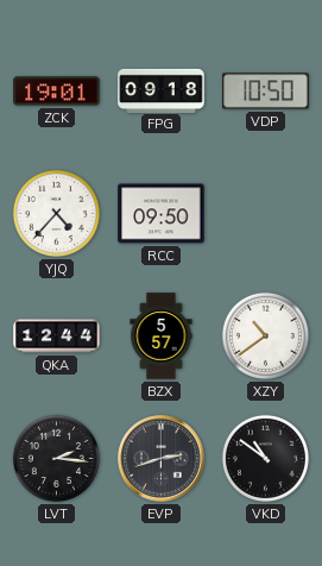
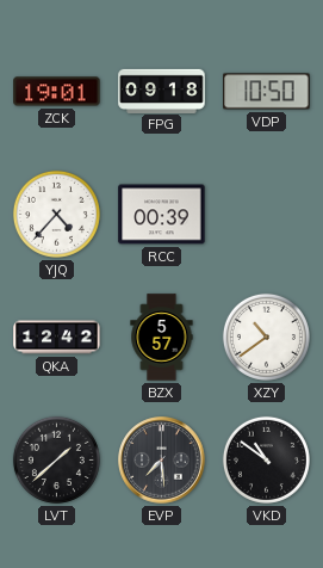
RCC: 09:50 -> 00:39
QKA: 12:44 -> 12:42
LVT: 2:16 -> 1:38
EVP: 2:42 -> 7:29
